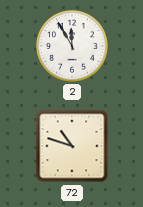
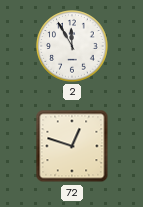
72: 10:48 -> 12:48
